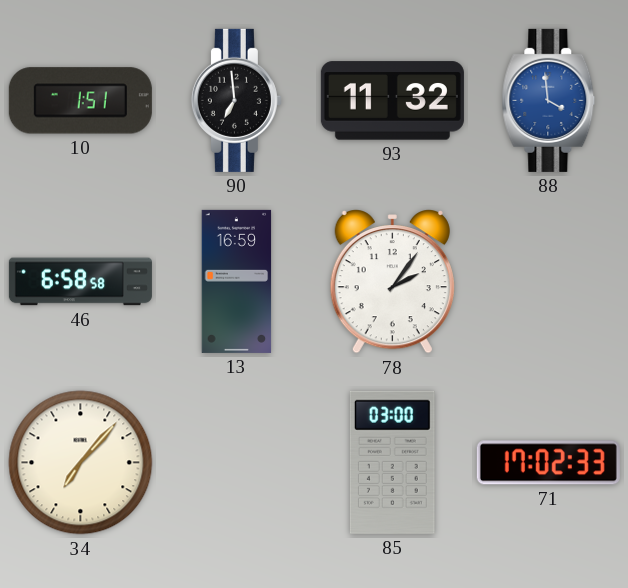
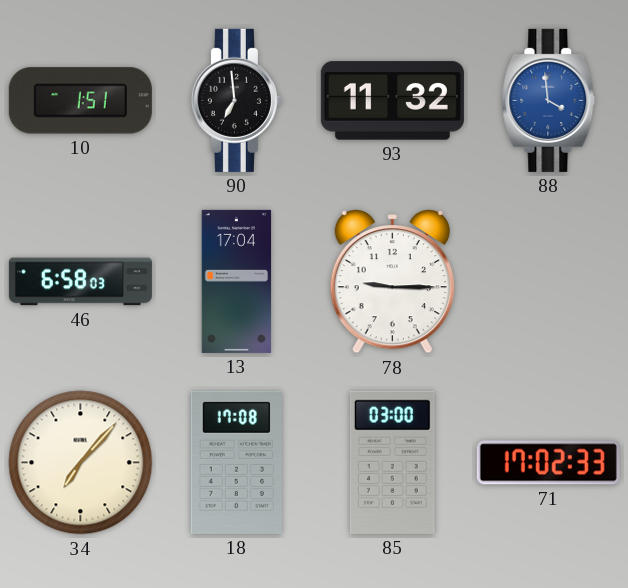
46: 6:58:58 -> 6:58:03
13: 16:59 -> 17:04
78: 2:06 -> 9:15
18: none -> 17:08
